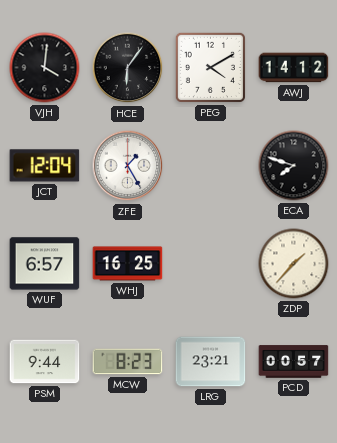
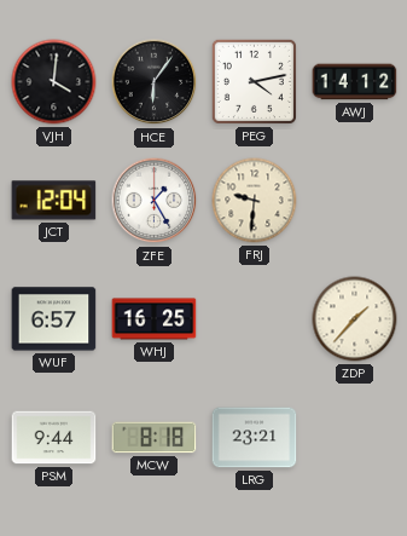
PEG: 4:10 -> 4:13
FRJ: none -> 9:31
ECA: 7:48 -> none
MCW: 8:23 -> 8:18
PCD: 00:57 -> none
